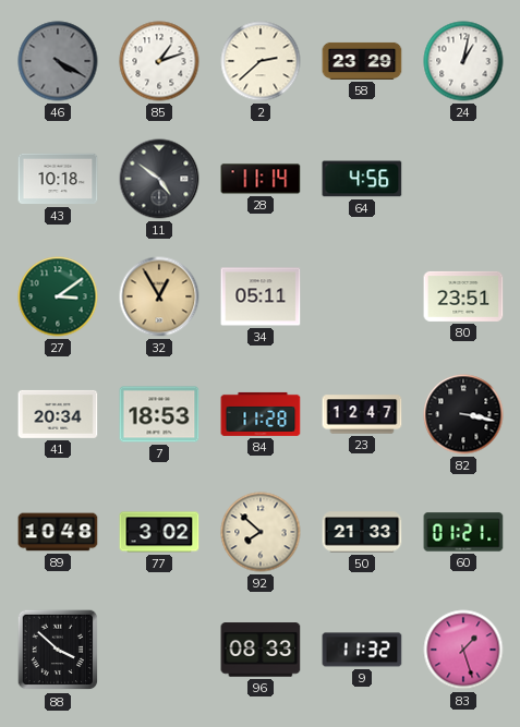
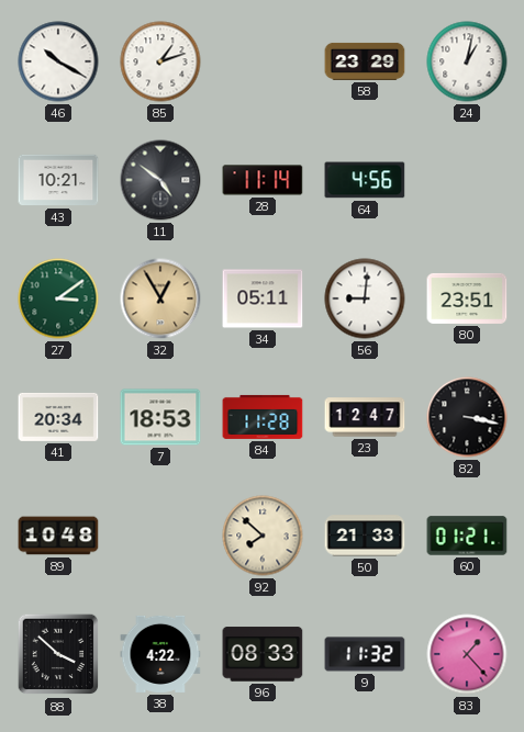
46: 4:20 -> 10:20
46 dial: grey -> white
2: 2:38 -> none
43: 10:18 -> 10:21
56: none -> 9:01
77: 3:02 -> none
38: none -> 4:22
83: 1:27 -> 1:23
